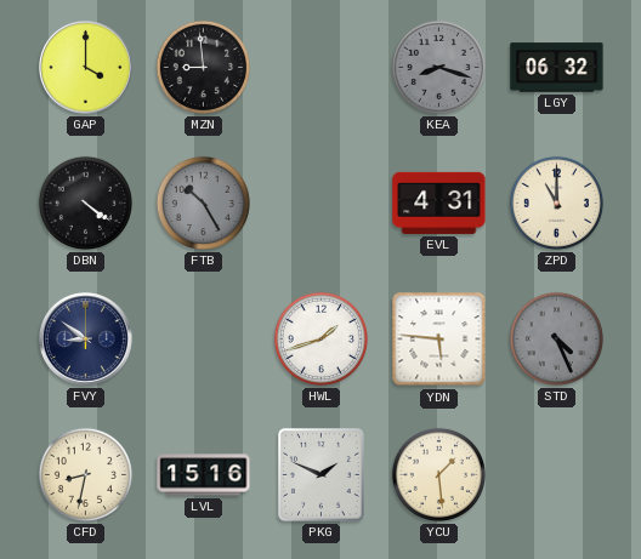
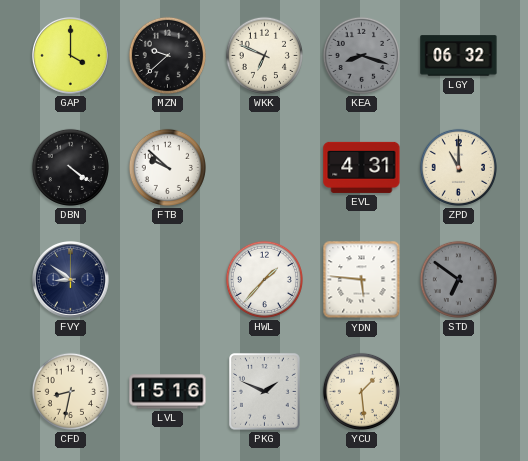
MZN: 8:59 -> 9:38
WKK: none -> 6:49
FTB: 10:25 -> 9:52
FTB dial: grey -> white
HWL: 1:42 -> 1:37
STD: 4:26 -> 6:51
